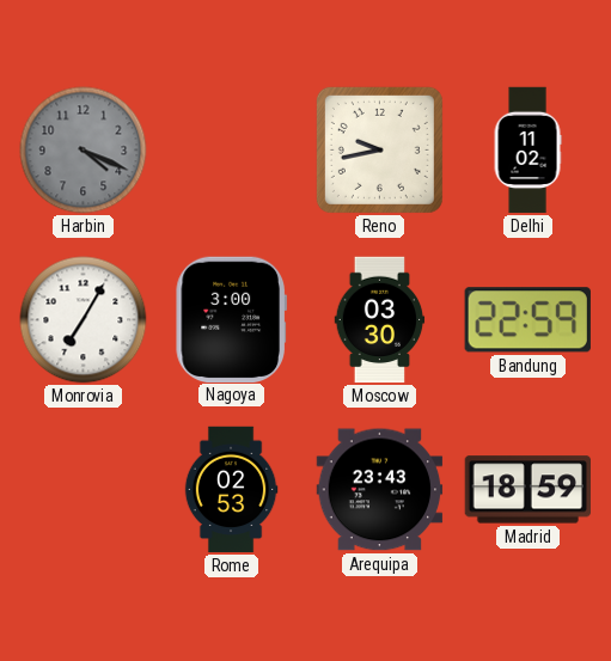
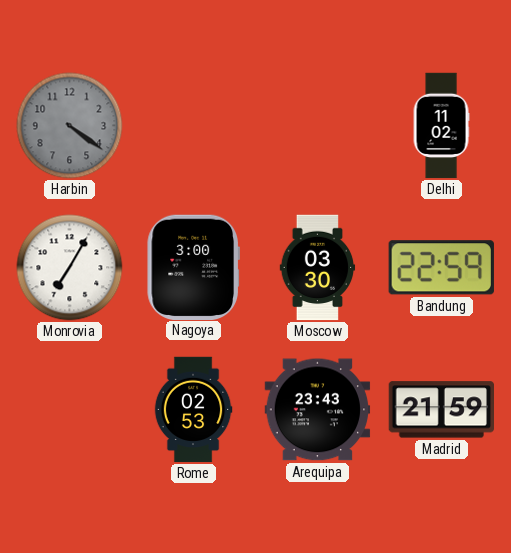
Harbin: 4:19 -> 4:21
Reno: 9:43 -> none
Madrid: 18:59 -> 21:59
